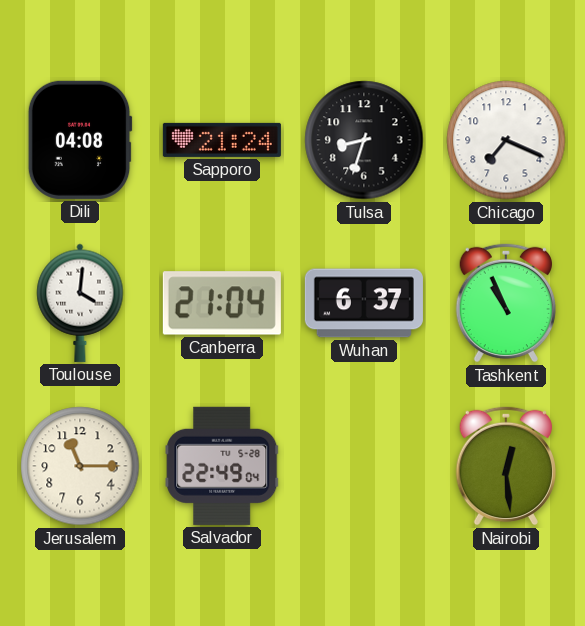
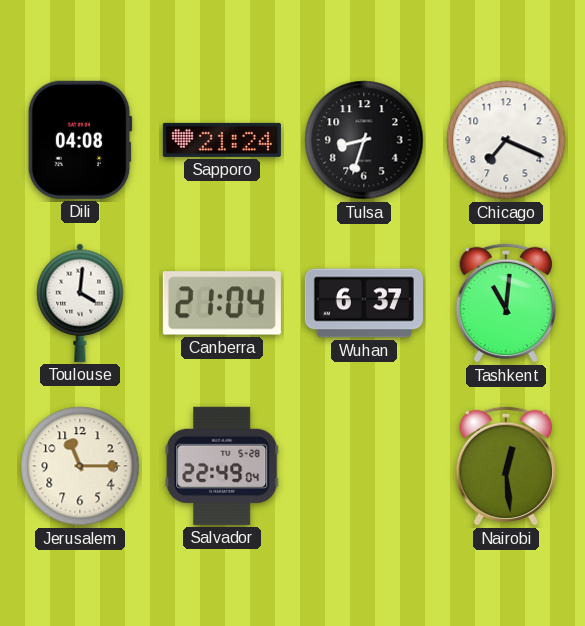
Tashkent: 10:56 -> 11:01
